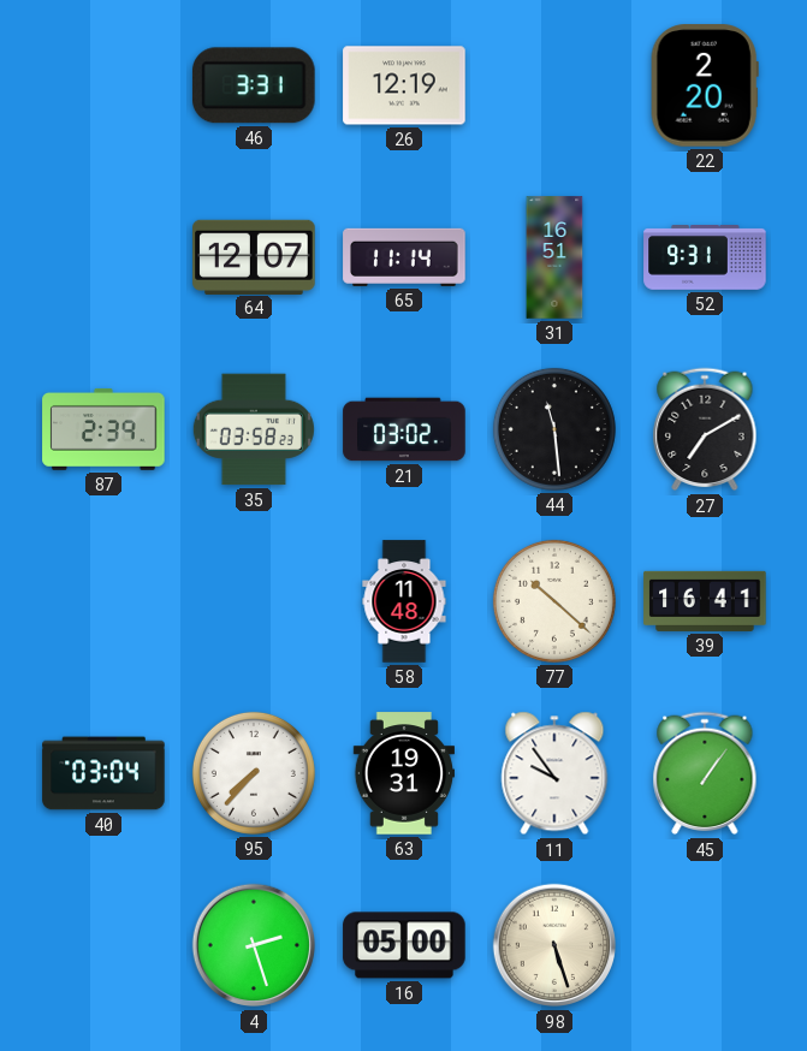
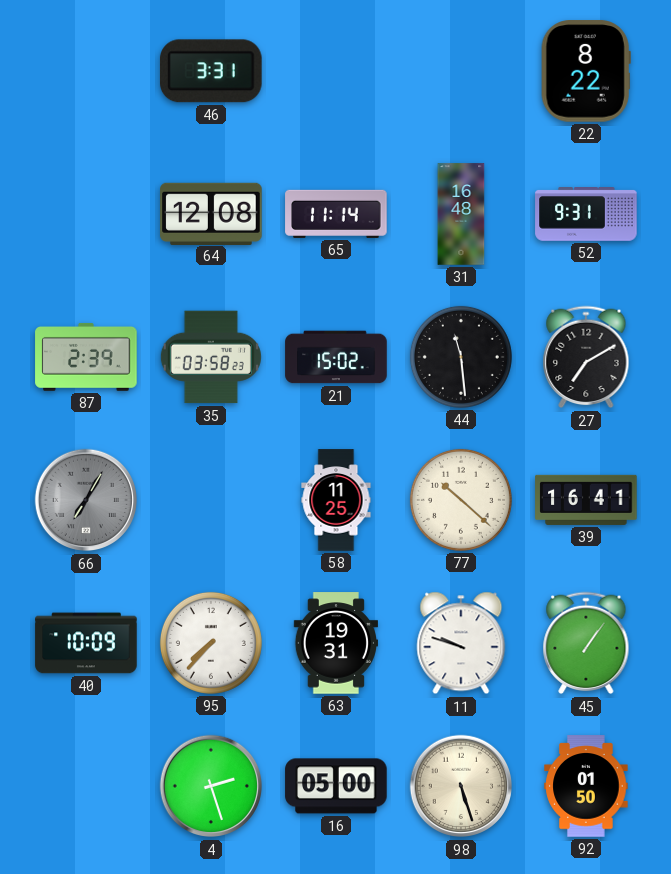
26: 12:19 -> none
22: 2:20 -> 8:22
64: 12:07 -> 12:08
31: 16:51 -> 16:48
21: 03:02 -> 15:02
66: none -> 7:05
58: 11:48 -> 11:25
40: 03:04 -> 10:09
11: 9:54 -> 9:48
92: none -> 01:50
